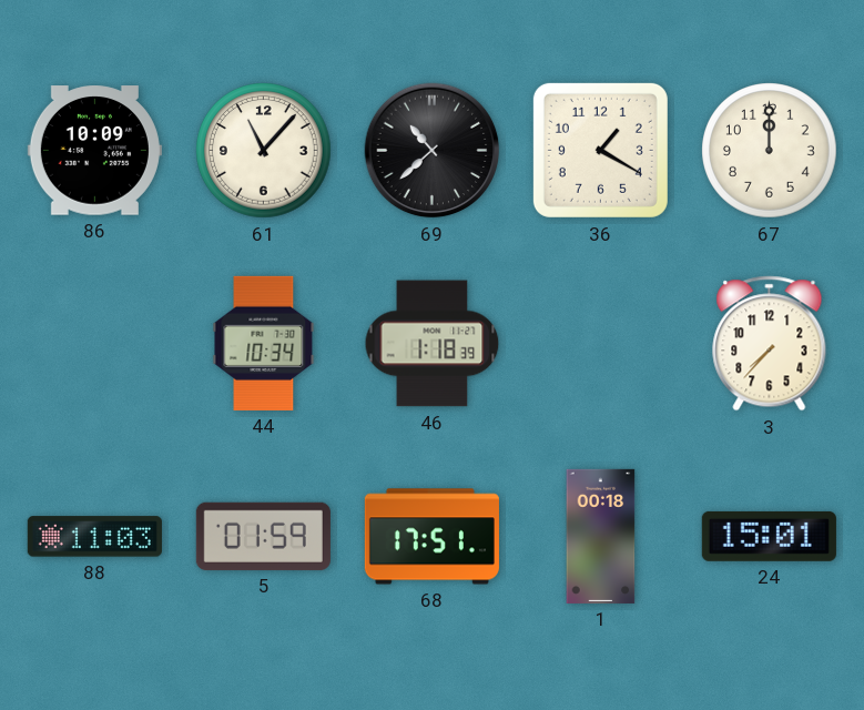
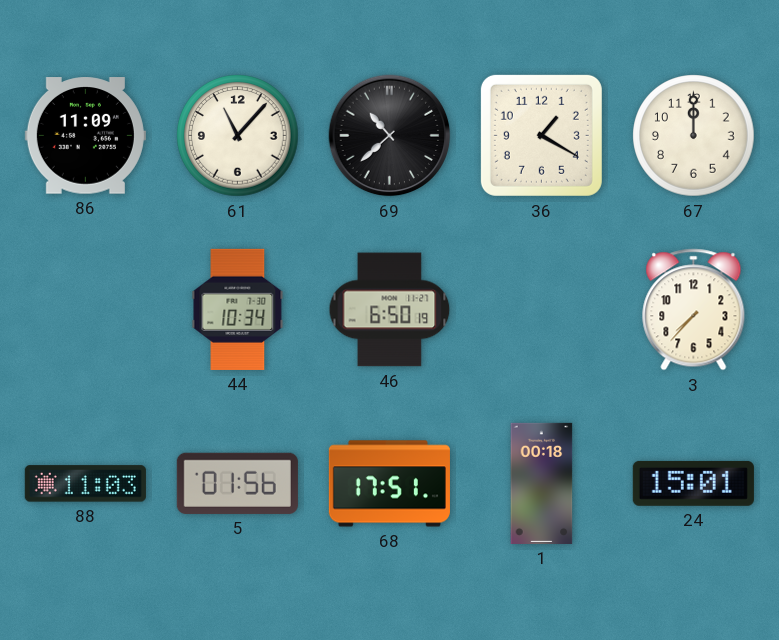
86: 10:09 -> 11:09
46: 1:18 -> 6:50
5: 01:59 -> 01:56
